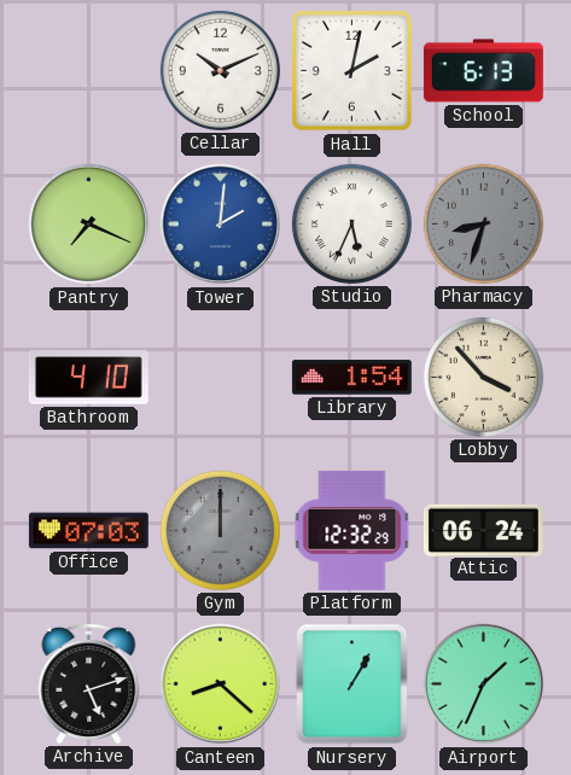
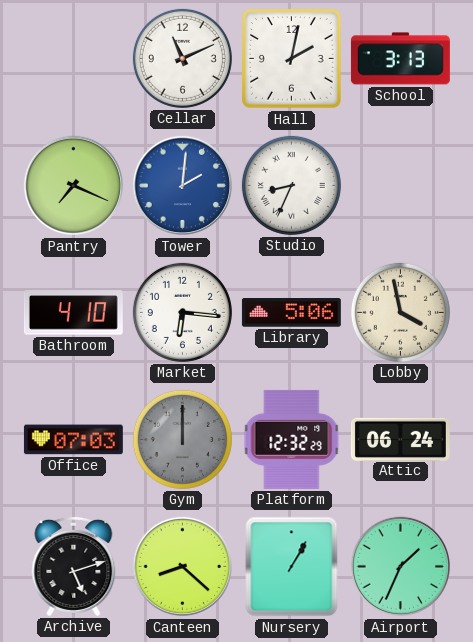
Cellar: 10:11 -> 11:11
School: 6:13 -> 3:13
Studio: 5:34 -> 8:34
Pharmacy: 8:33 -> none
Market: none -> 6:16
Library: 1:54 -> 5:06
Lobby: 3:53 -> 3:58
